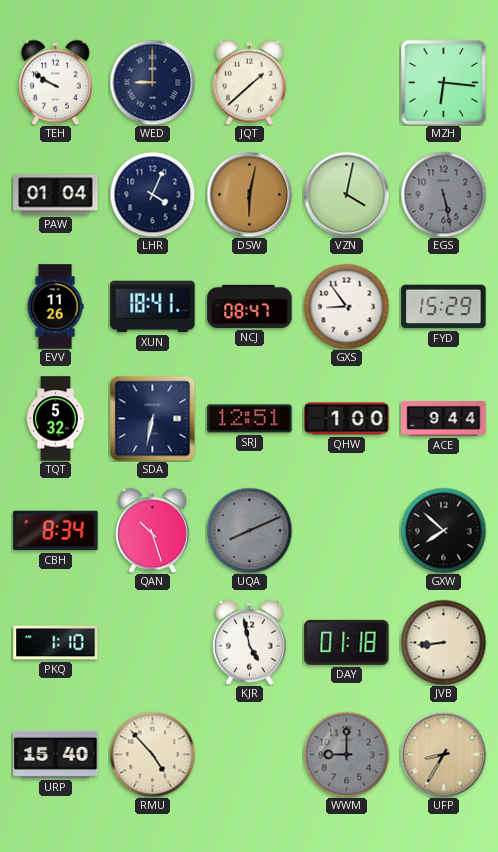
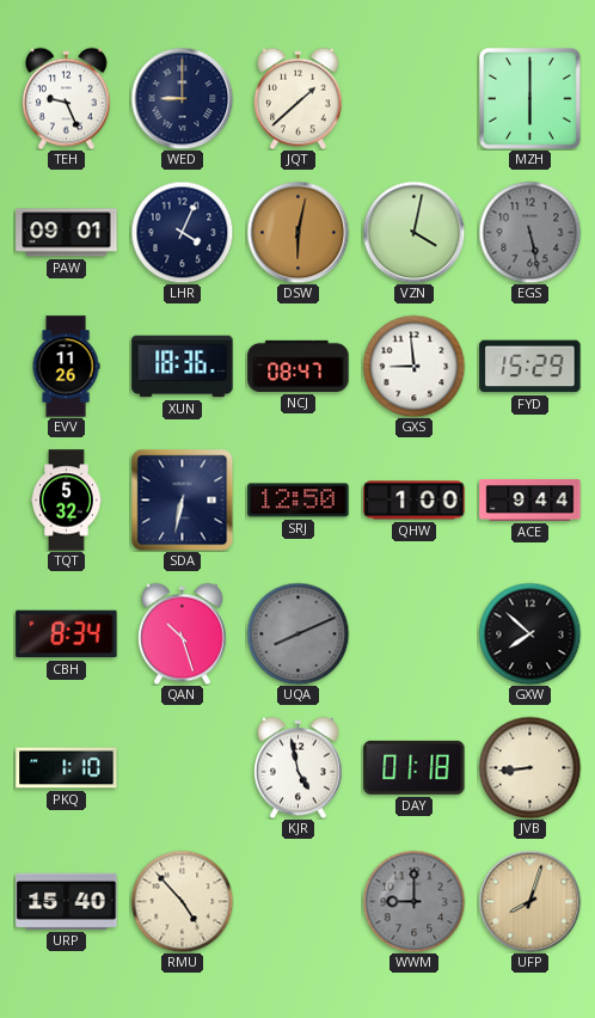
TEH: 9:50 -> 9:26
MZH: 6:16 -> 6:00
PAW: 01:04 -> 09:01
XUN: 18:41 -> 18:36
GXS: 8:54 -> 8:59
SRJ: 12:51 -> 12:50
UFP: 8:35 -> 8:03
